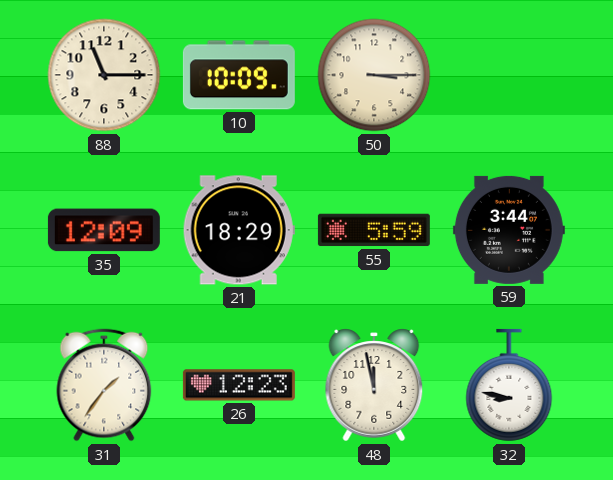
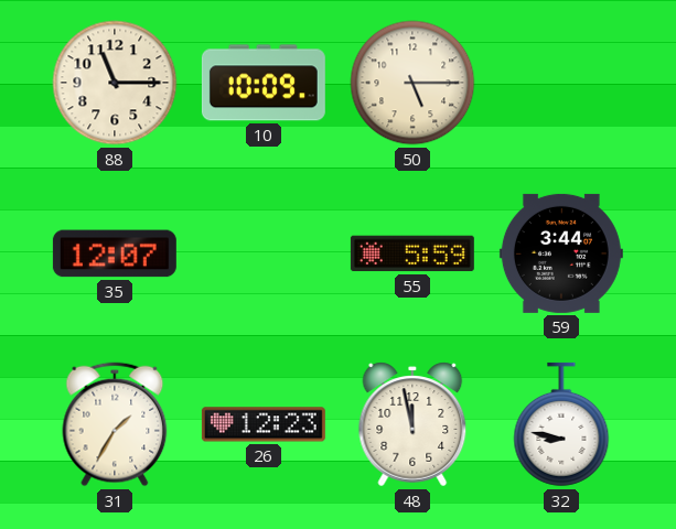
50: 3:15 -> 5:15
35: 12:09 -> 12:07
21: 18:29 -> none
31: 1:36 -> 1:35
